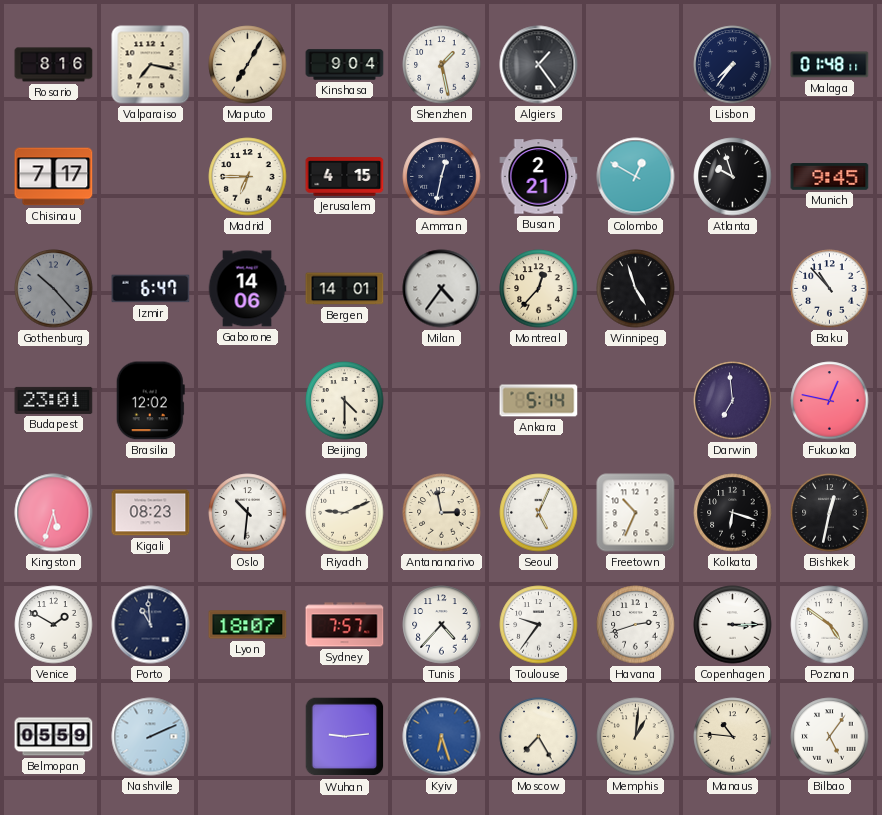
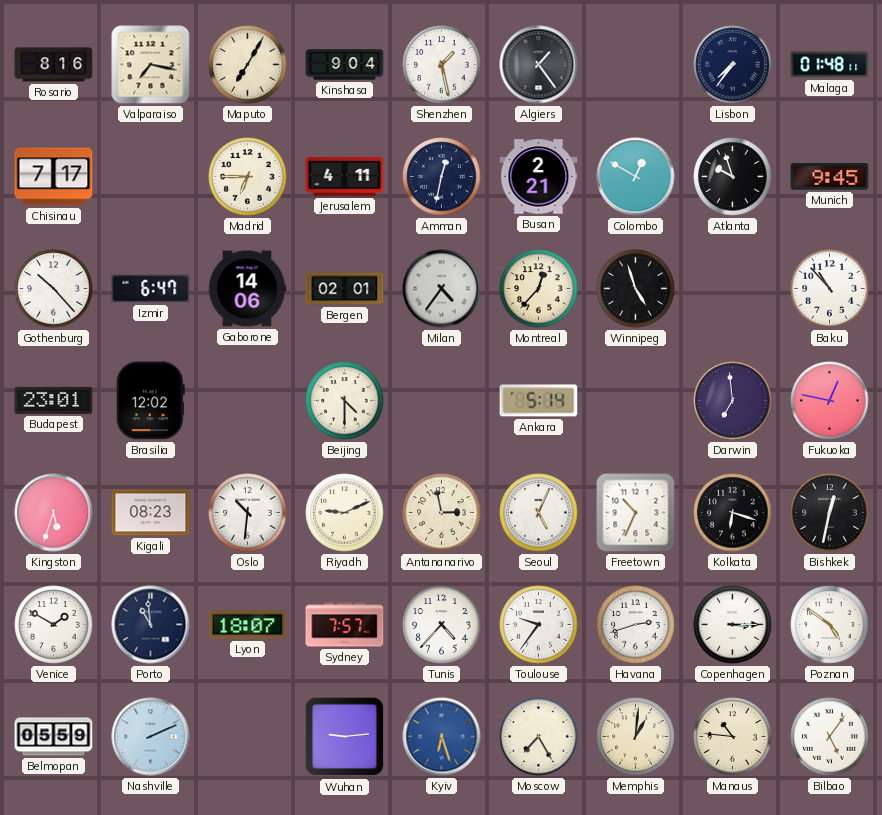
Jerusalem: 4:15 -> 4:11
Gothenburg dial: grey -> white
Bergen: 14:01 -> 02:01
